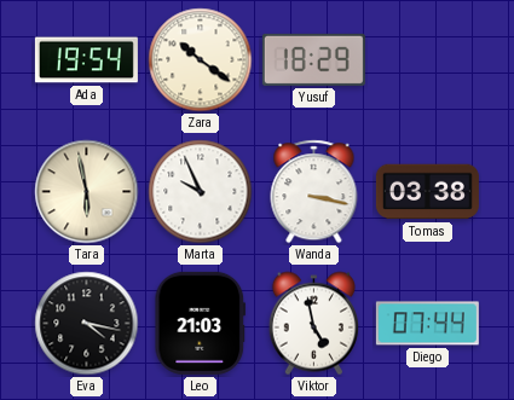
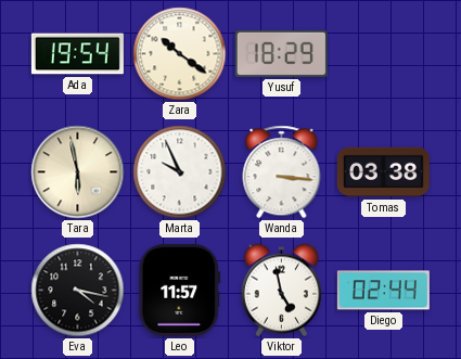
Wanda: 3:17 -> 3:16
Leo: 21:03 -> 11:57
Diego: 07:44 -> 02:44
